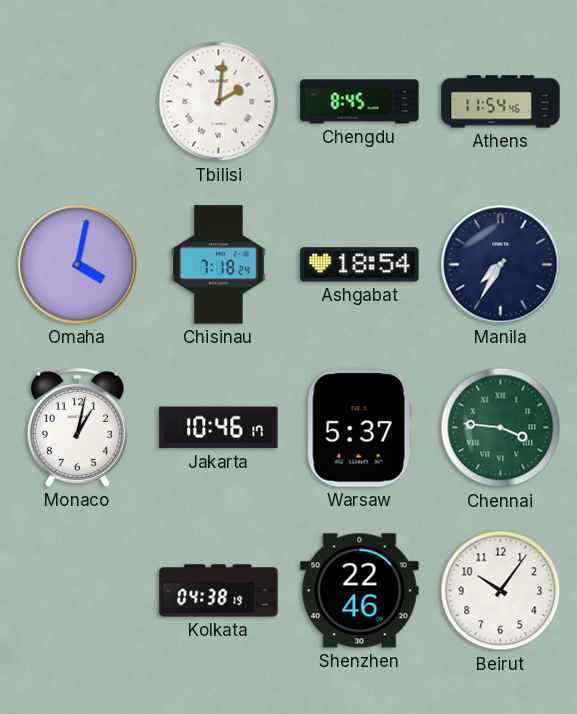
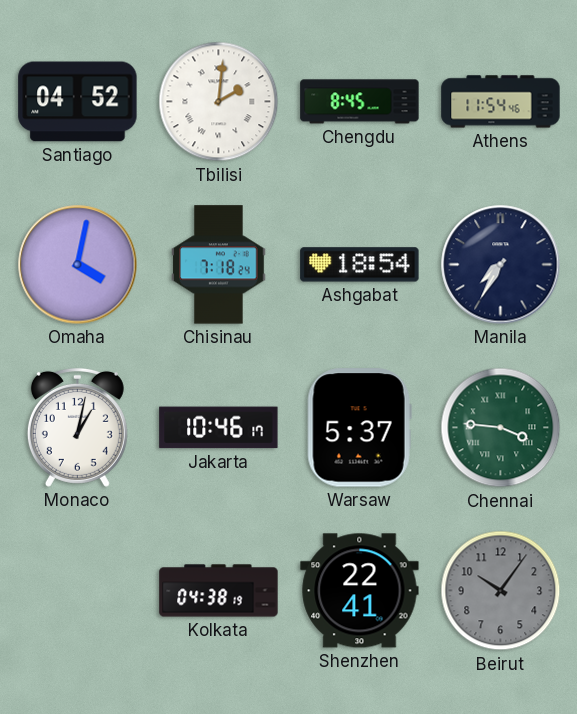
Santiago: none -> 04:52
Shenzhen: 22:46 -> 22:41
Beirut dial: white -> grey
